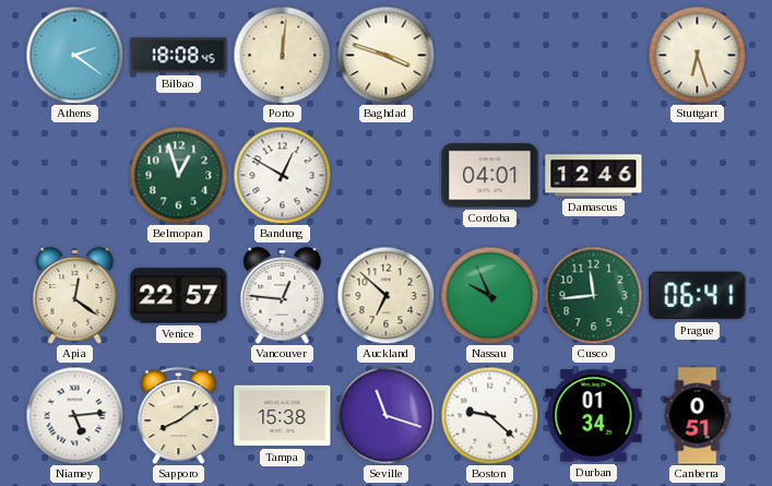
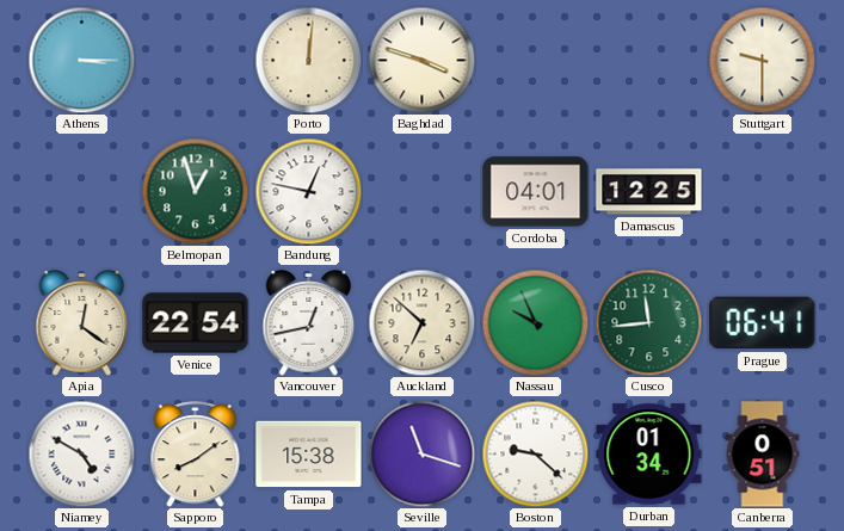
Athens: 2:21 -> 3:15
Bilbao: 18:08 -> none
Stuttgart: 6:27 -> 9:30
Bandung: 12:50 -> 12:47
Damascus: 12:46 -> 12:25
Venice: 22:57 -> 22:54
Vancouver: 12:46 -> 12:43
Niamey: 5:14 -> 4:50
